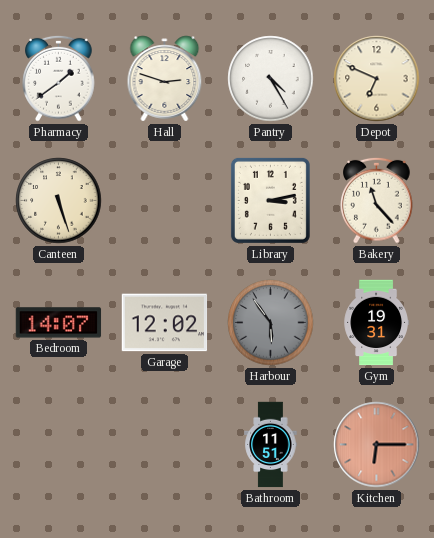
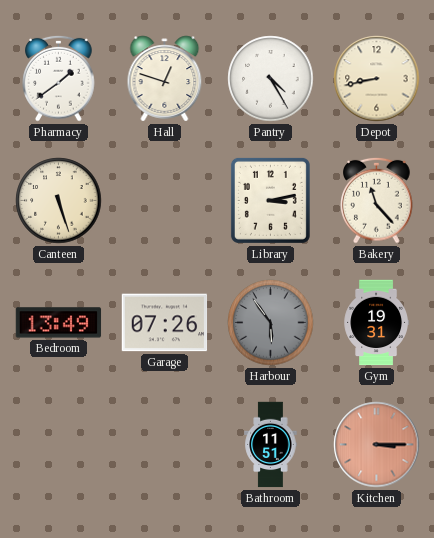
Hall: 2:48 -> 12:48
Depot: 6:49 -> 8:43
Bedroom: 14:07 -> 13:49
Garage: 12:02 -> 07:26
Kitchen: 6:15 -> 3:15
